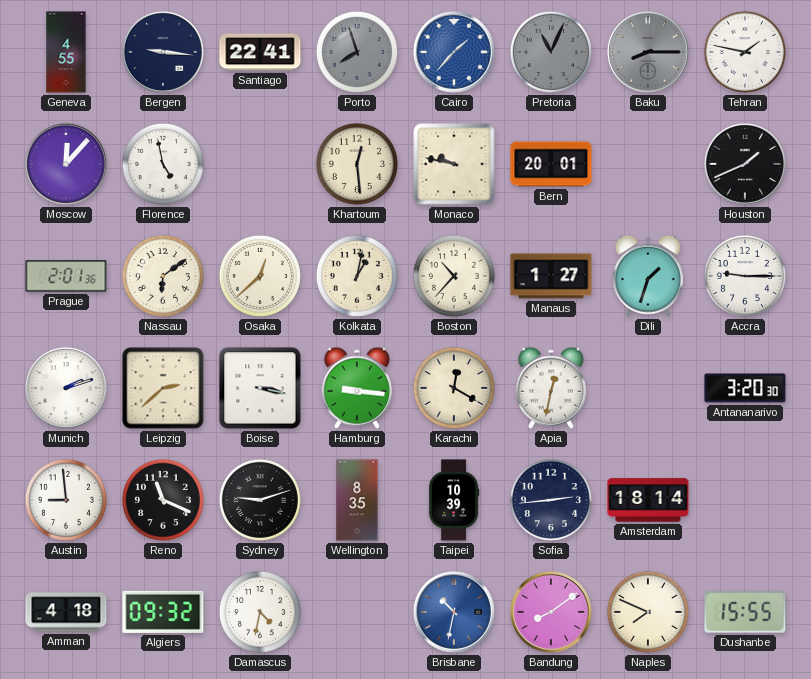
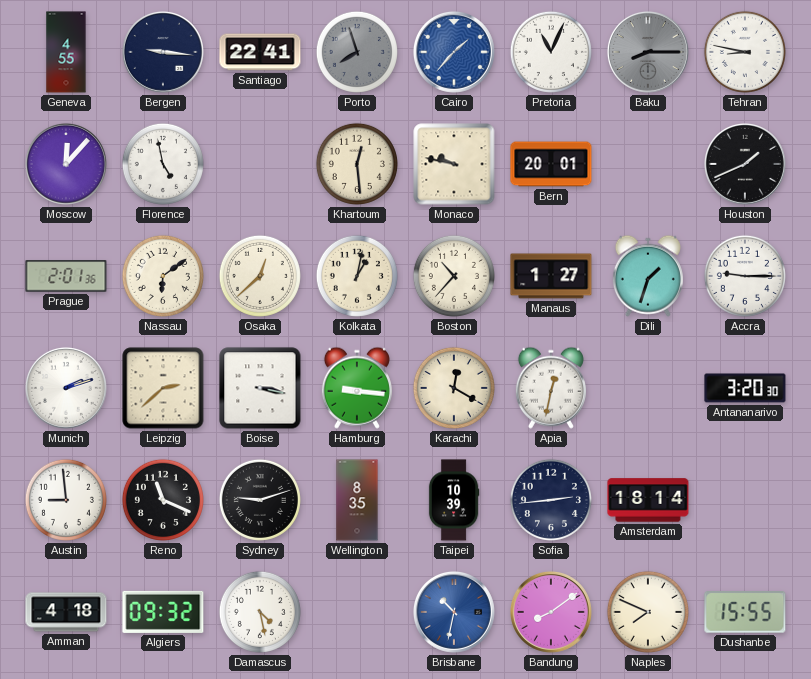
Pretoria dial: grey -> white
Tehran: 1:47 -> 8:47
Damascus: 4:32 -> 4:28
